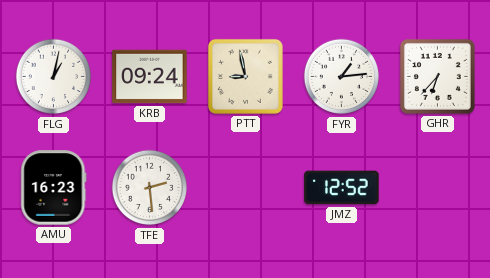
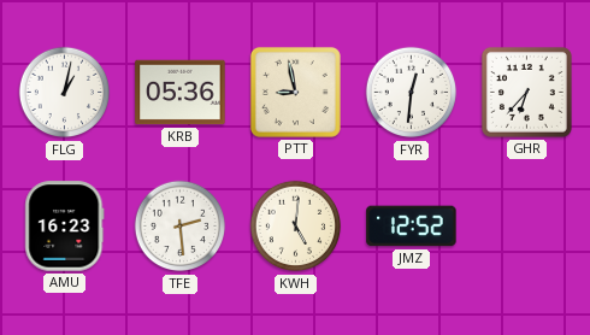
KRB: 09:24 -> 05:36
FYR: 1:14 -> 12:31
KWH: none -> 5:01
